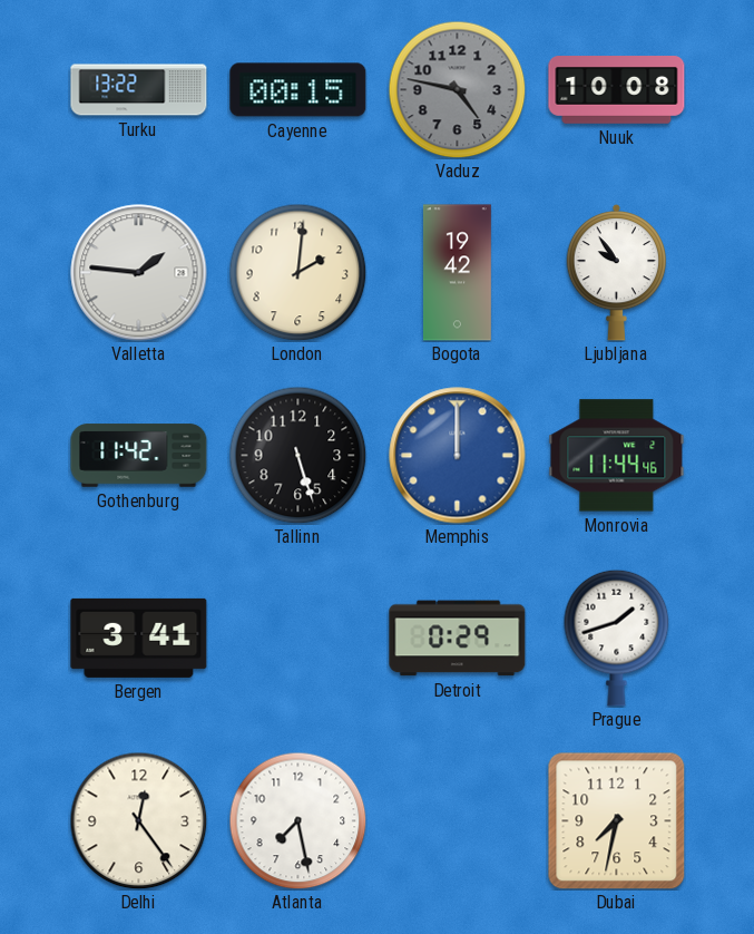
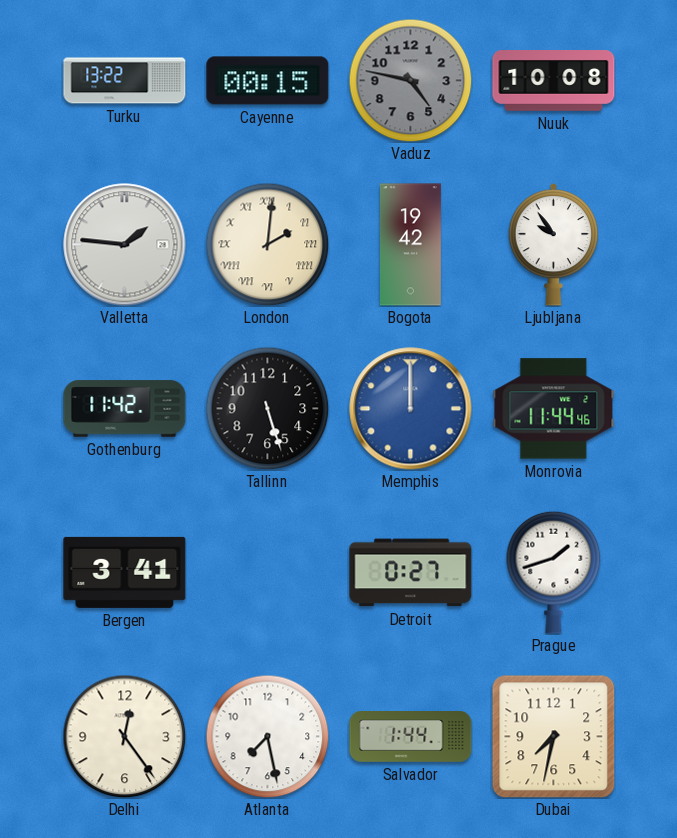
London numerals: Arabic -> Roman
Detroit: 0:29 -> 0:27
Salvador: none -> 1:44
